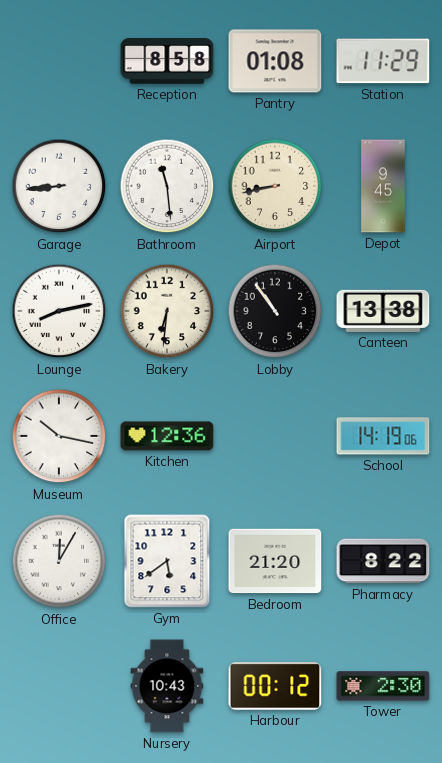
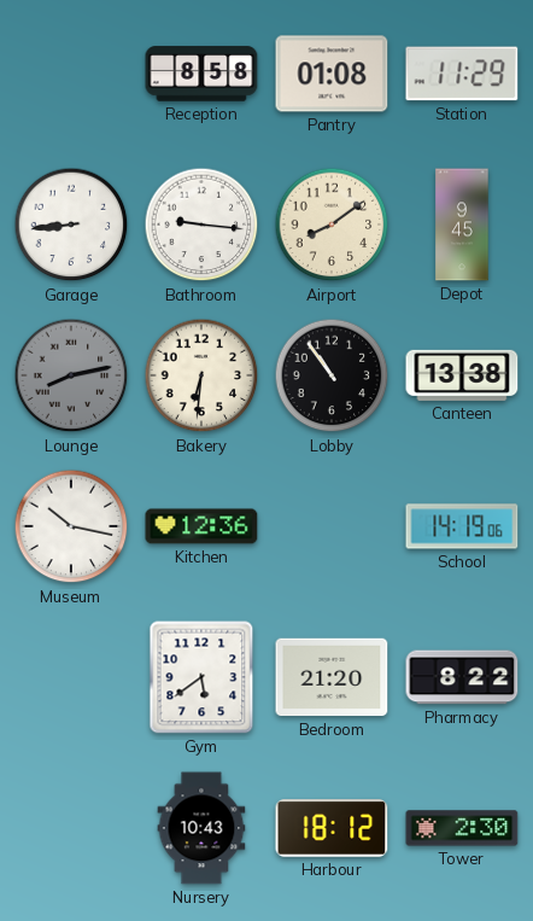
Bathroom: 11:29 -> 9:16
Airport: 8:43 -> 8:09
Lounge dial: white -> grey
Office: 12:05 -> none
Harbour: 00:12 -> 18:12
